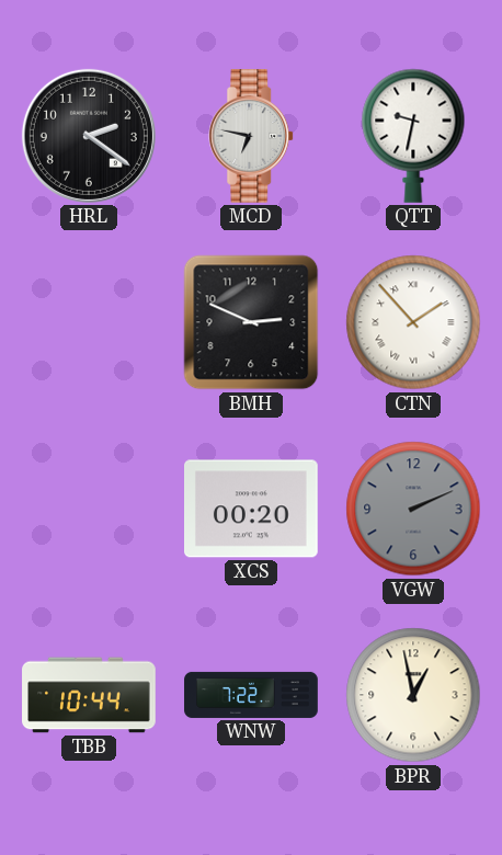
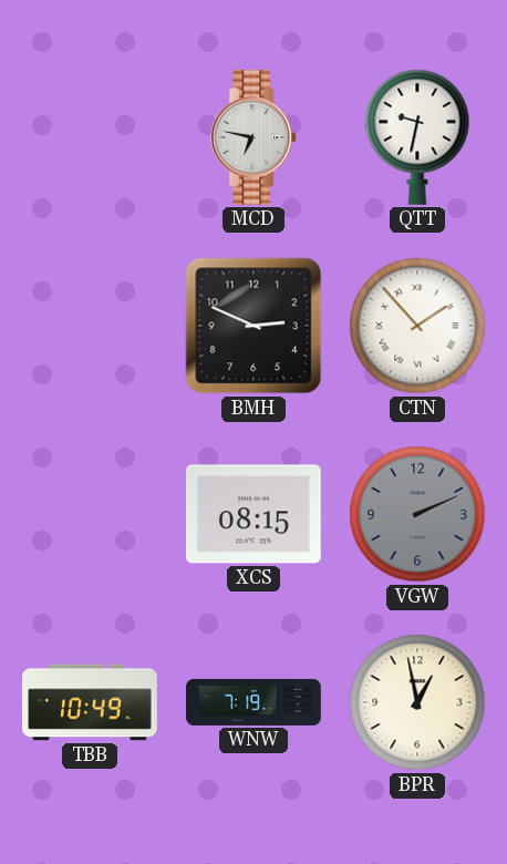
HRL: 2:21 -> none
XCS: 00:20 -> 08:15
TBB: 10:44 -> 10:49
WNW: 7:22 -> 7:19
